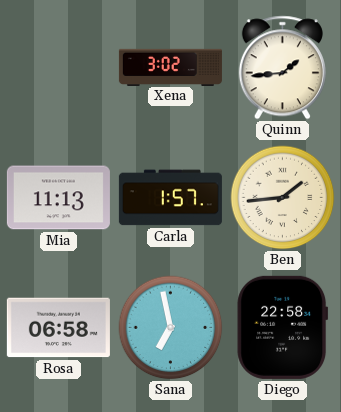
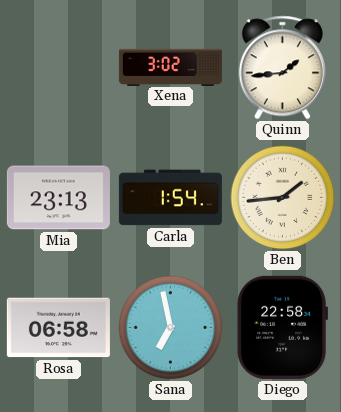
Mia: 11:13 -> 23:13
Carla: 1:57 -> 1:54
